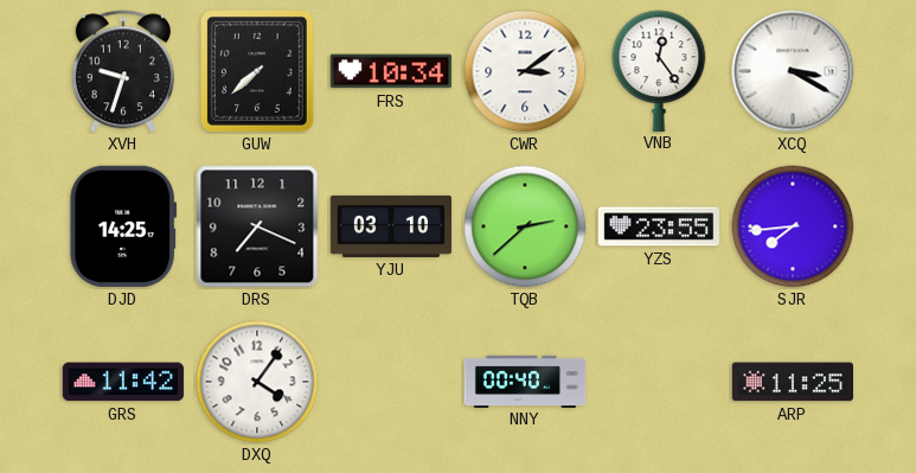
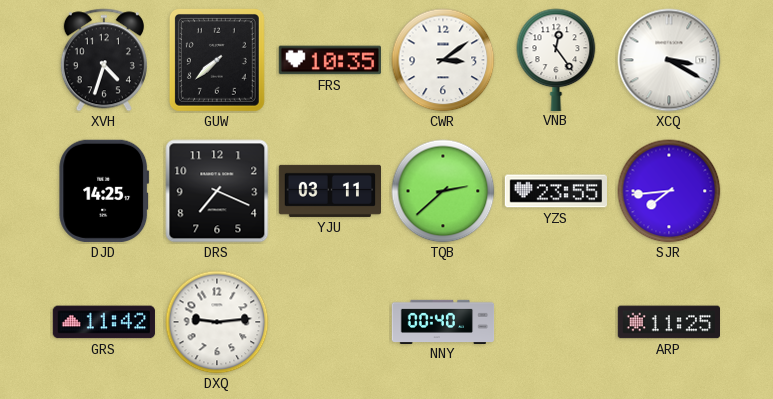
XVH: 9:33 -> 4:33
FRS: 10:34 -> 10:35
YJU: 03:10 -> 03:11
DXQ: 4:06 -> 9:14
